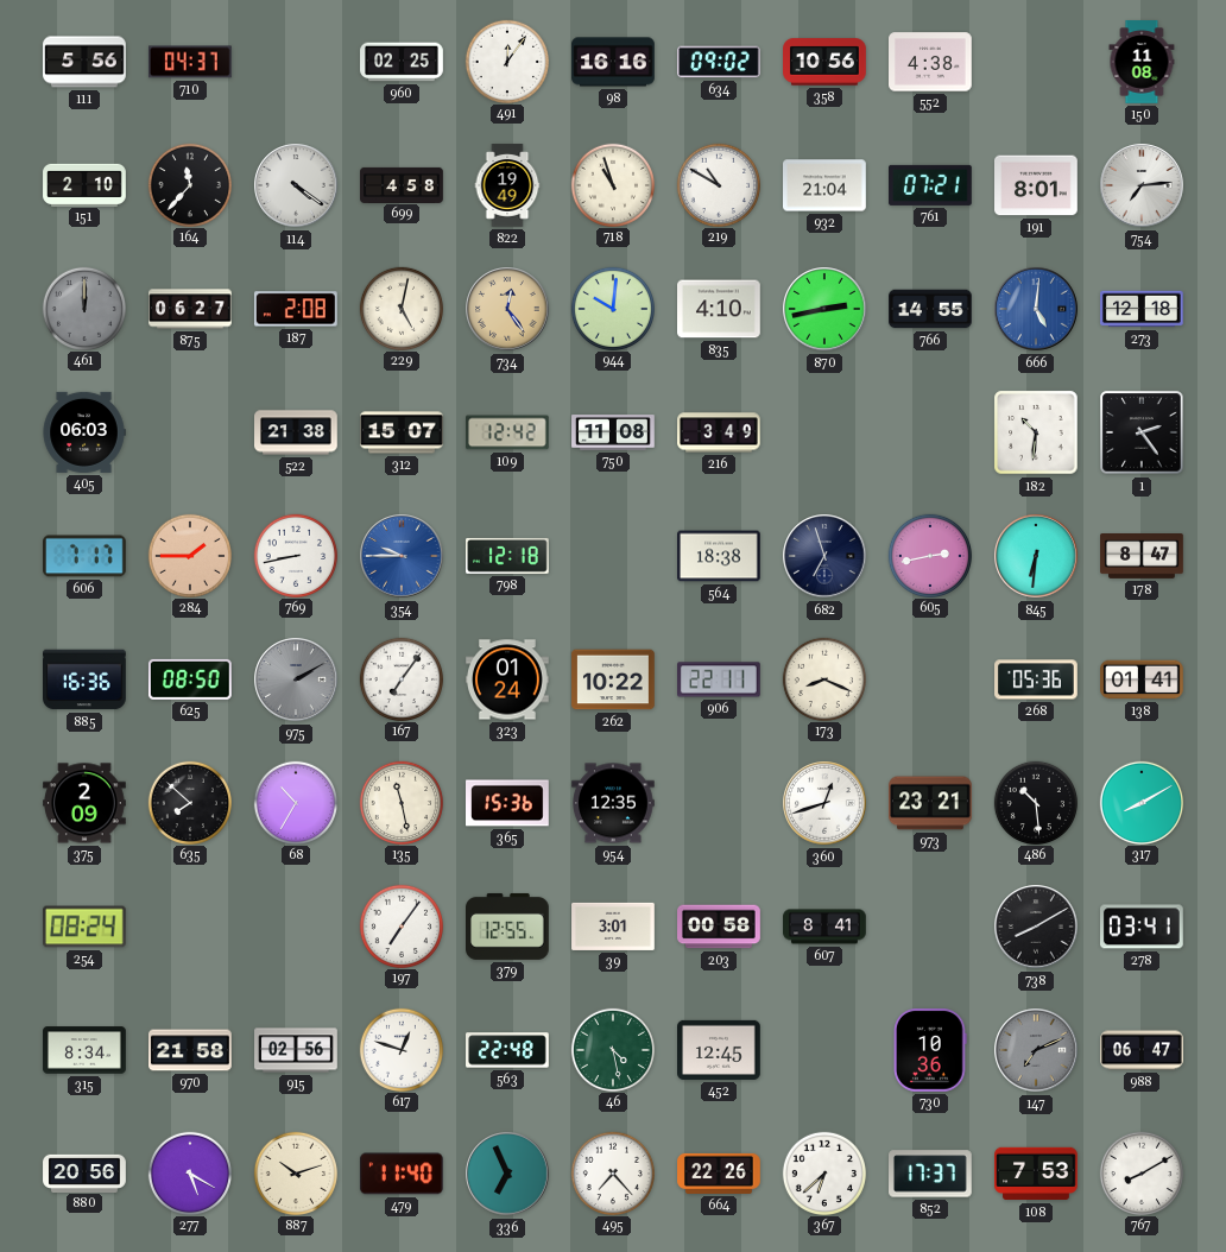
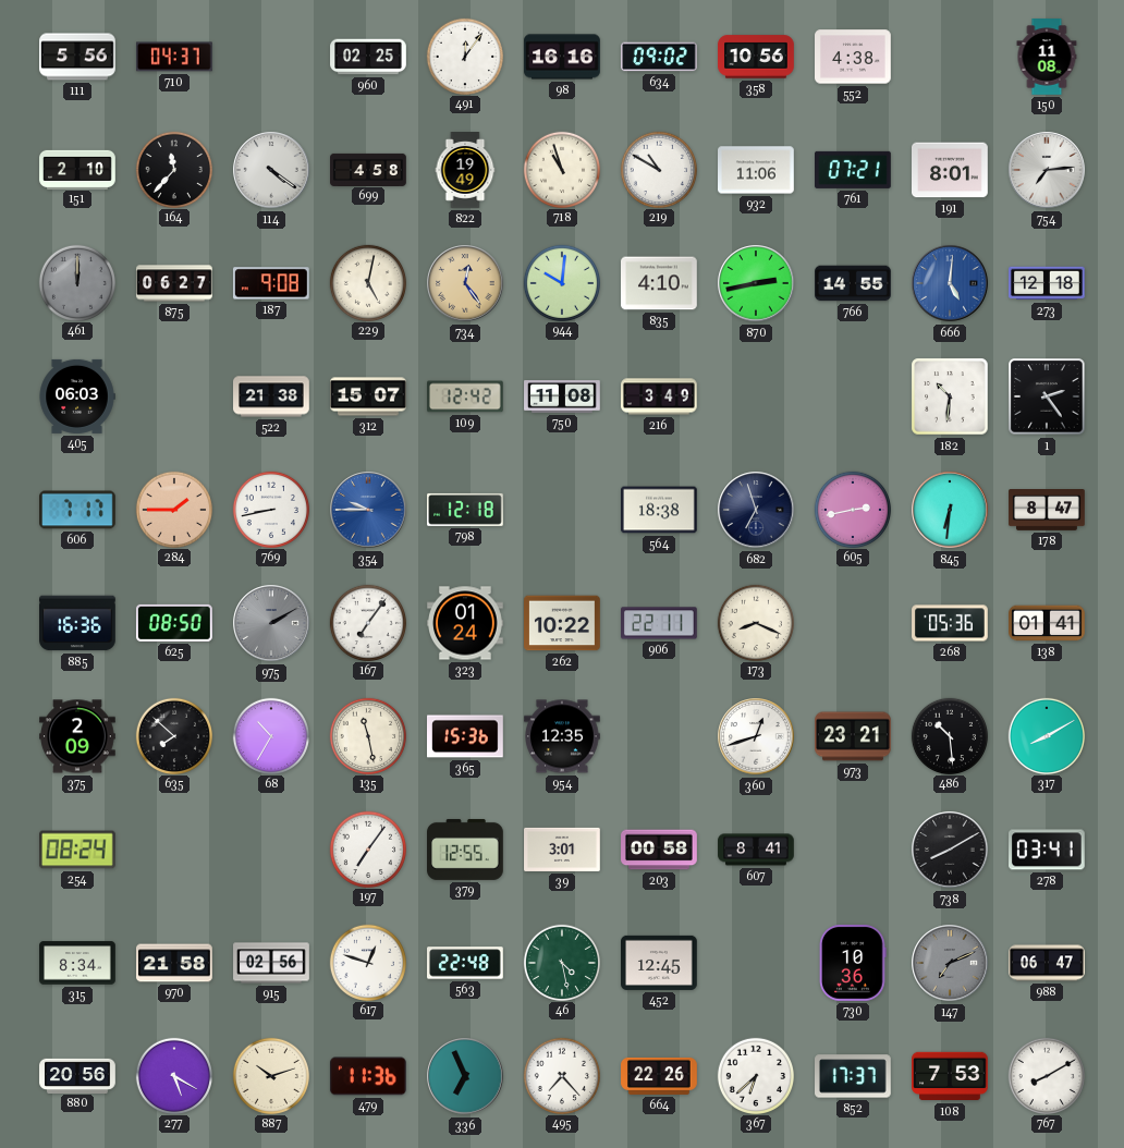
932: 21:04 -> 11:06
187: 2:08 -> 9:08
479: 11:40 -> 11:36
